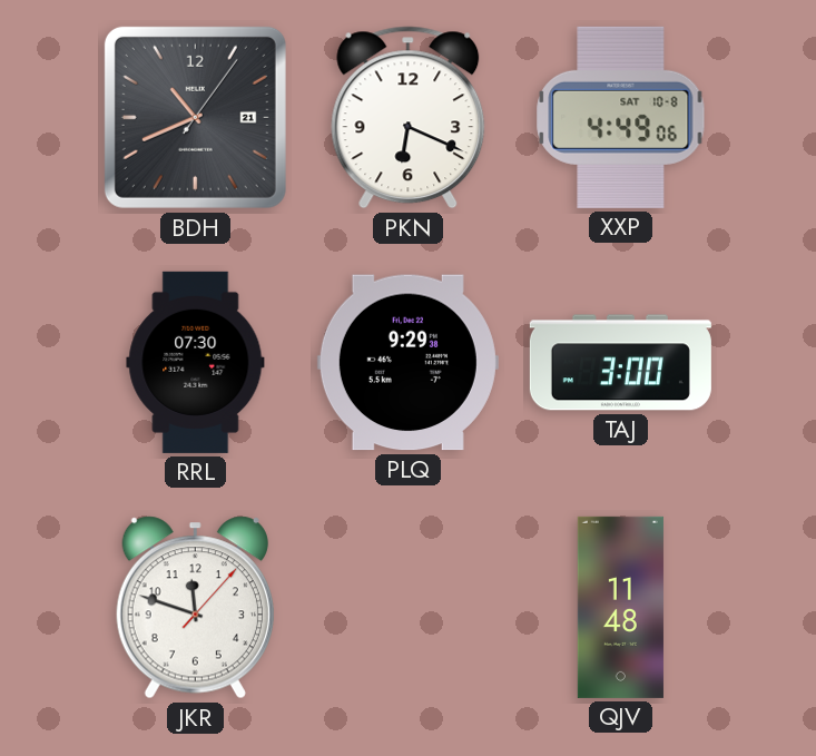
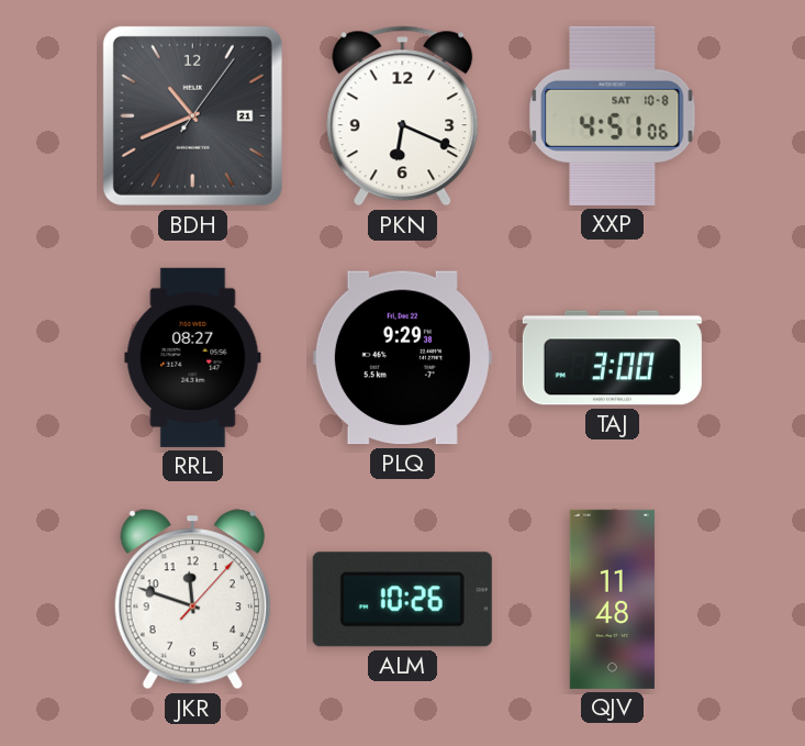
XXP: 4:49 -> 4:51
RRL: 07:30 -> 08:27
ALM: none -> 10:26
